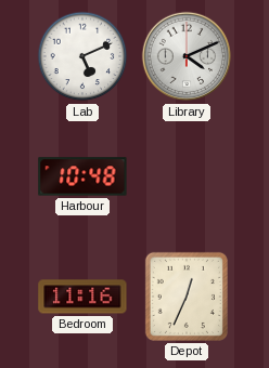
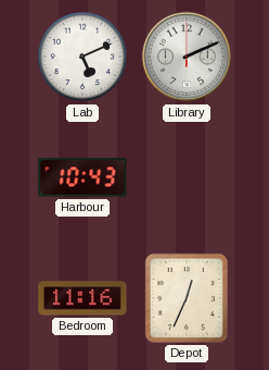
Library: 4:11 -> 2:11
Harbour: 10:48 -> 10:43
